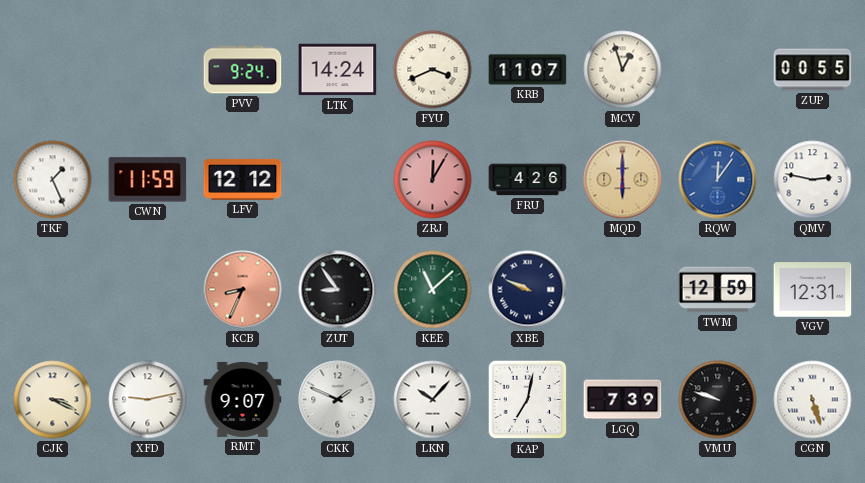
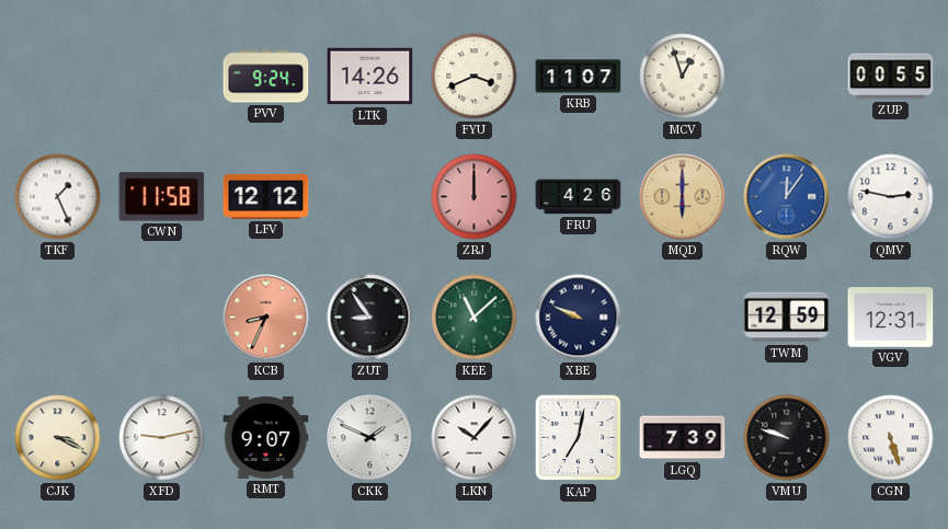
LTK: 14:24 -> 14:26
CWN: 11:59 -> 11:58
ZRJ: 12:05 -> 12:00
